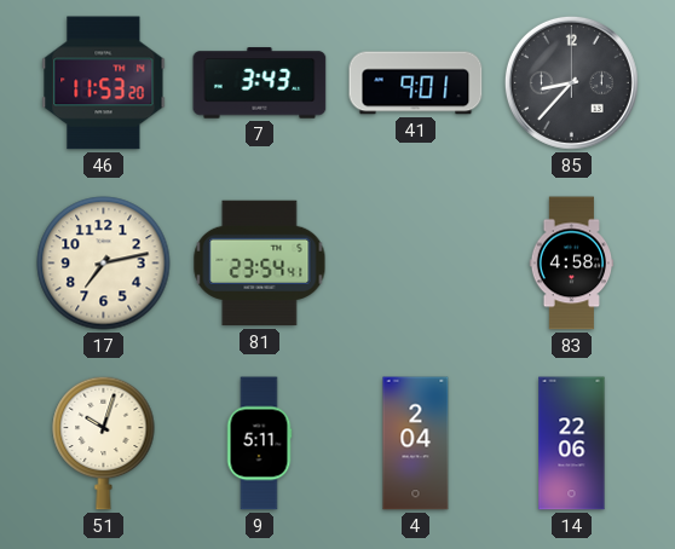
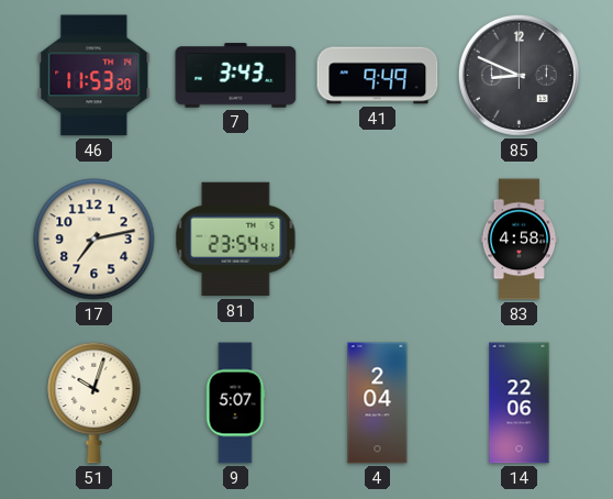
41: 9:01 -> 9:49
85: 8:37 -> 8:49
9: 5:11 -> 5:07
